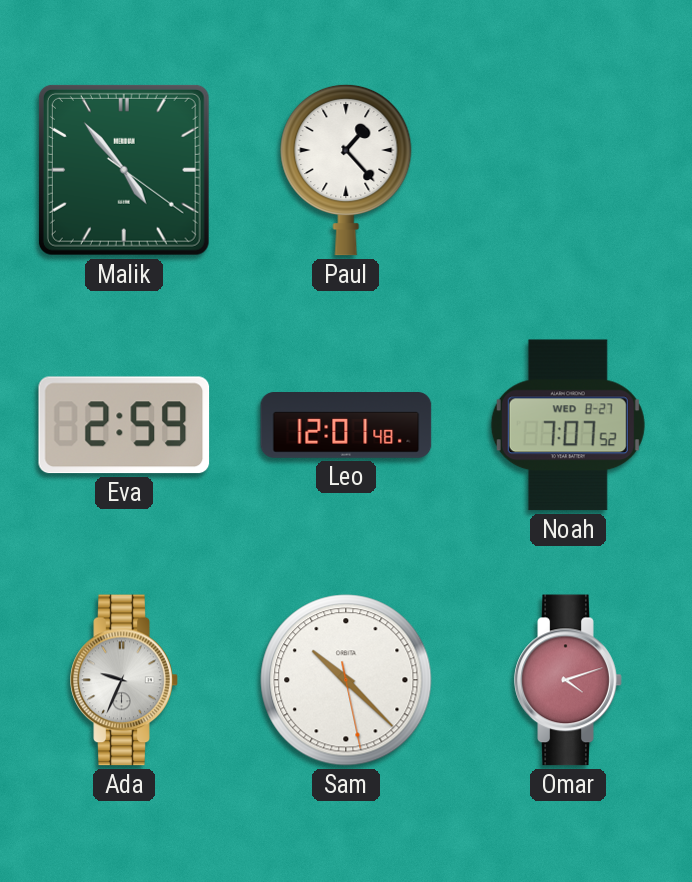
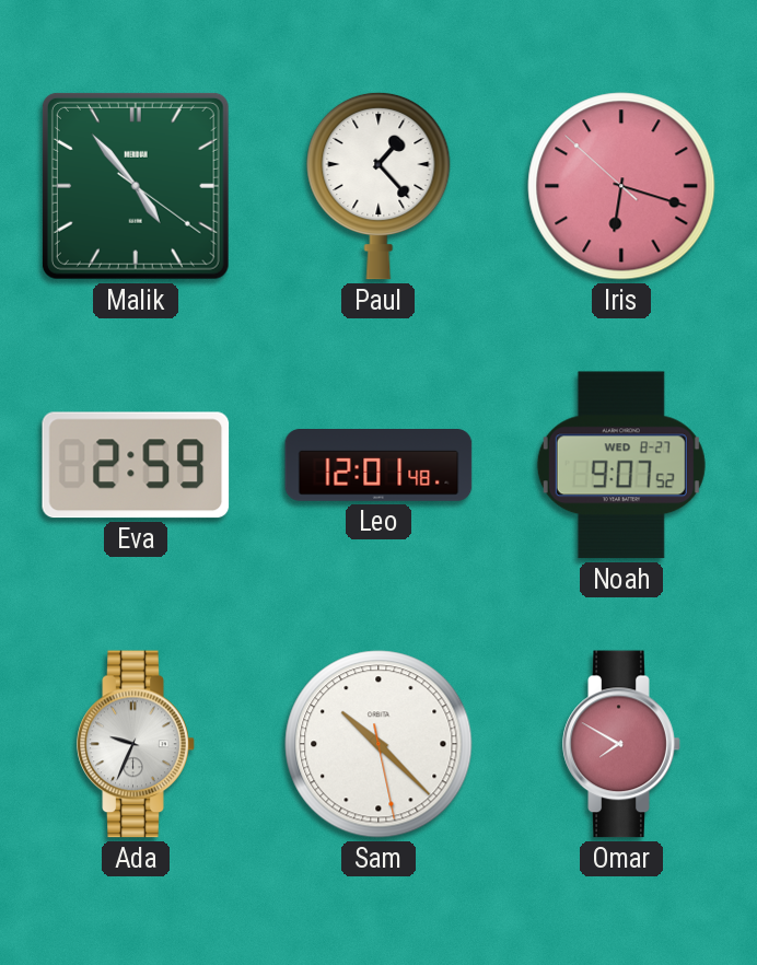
Iris: none -> 6:17
Noah: 7:07 -> 9:07
Omar: 4:12 -> 7:50
